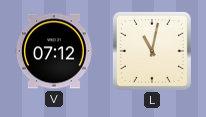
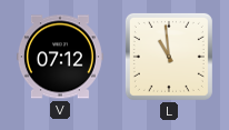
L: 11:02 -> 10:59
